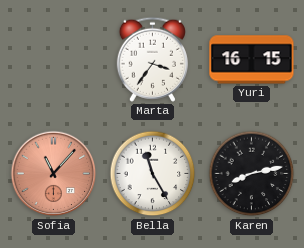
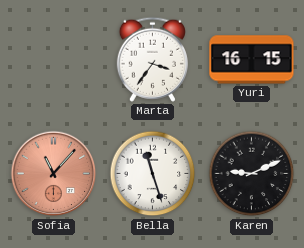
Bella: 11:25 -> 11:27
Karen: 8:13 -> 9:11
